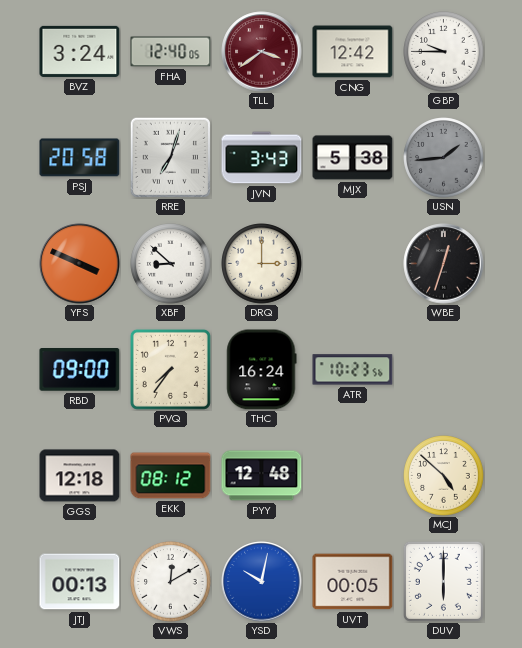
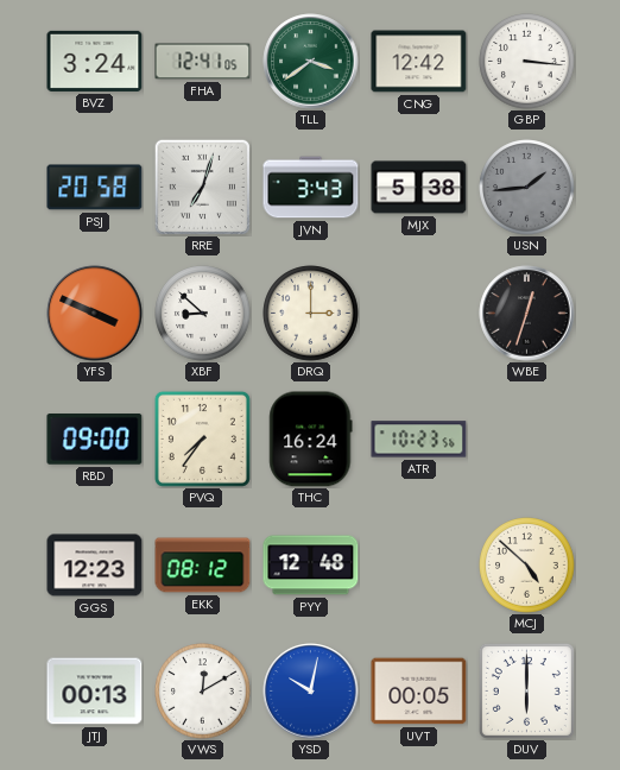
FHA: 12:40 -> 12:41
TLL dial: burgundy -> green
GBP: 9:45 -> 3:16
GGS: 12:18 -> 12:23
